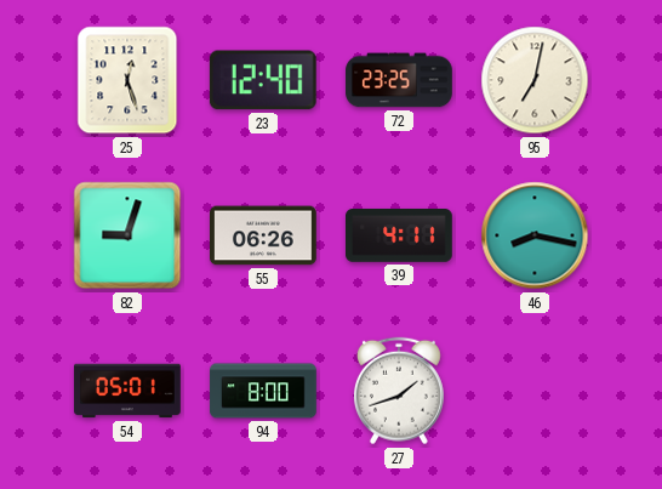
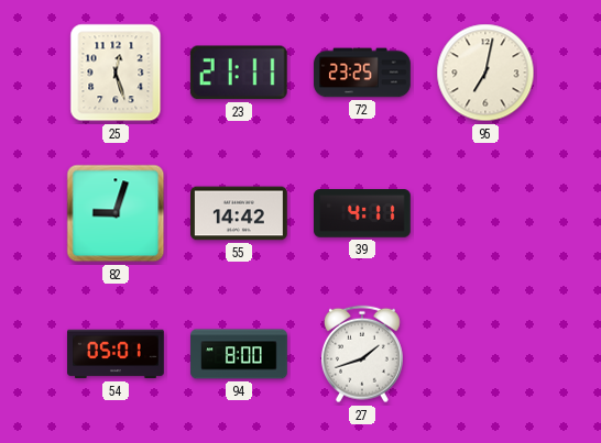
23: 12:40 -> 21:11
55: 06:26 -> 14:42
46: 8:17 -> none
